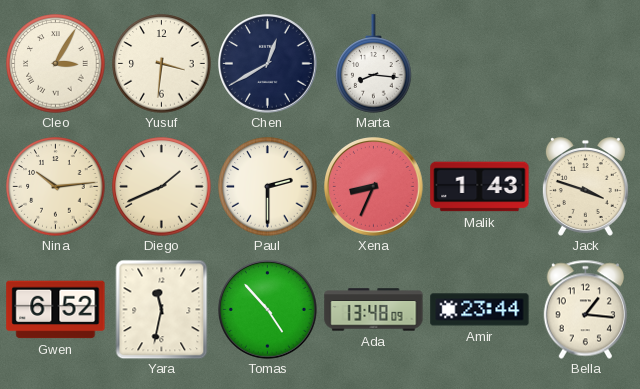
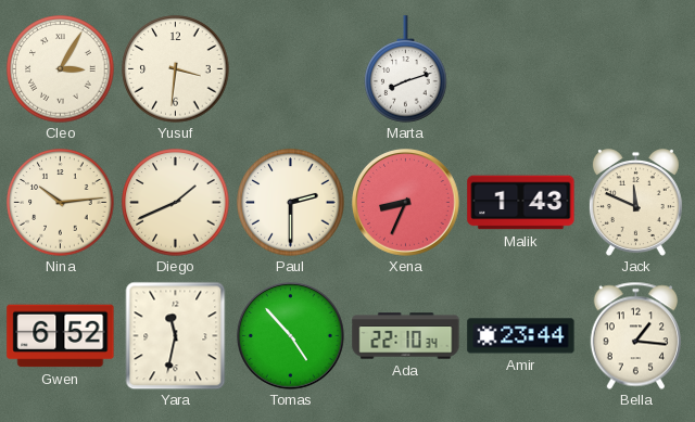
Chen: 12:40 -> none
Marta: 8:16 -> 8:12
Jack: 3:48 -> 11:49
Ada: 13:48 -> 22:10
